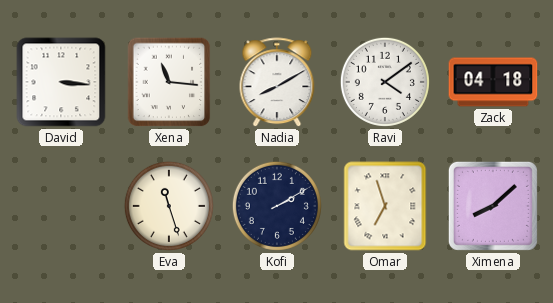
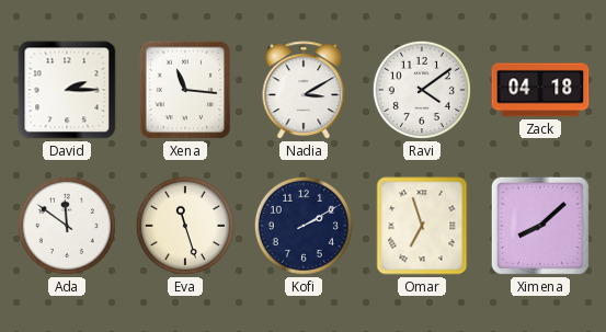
David: 3:16 -> 2:15
Nadia: 8:10 -> 3:10
Ada: none -> 11:51
